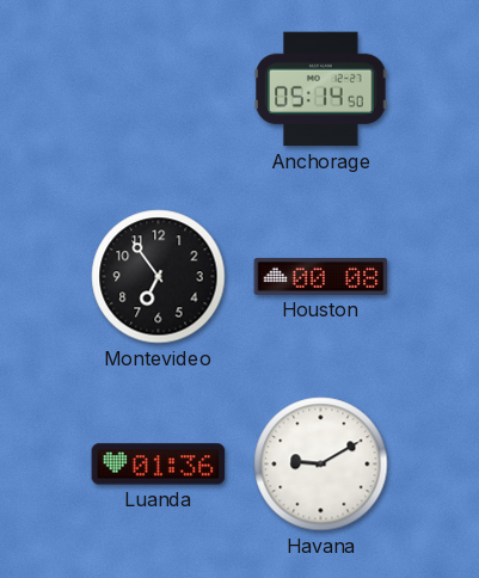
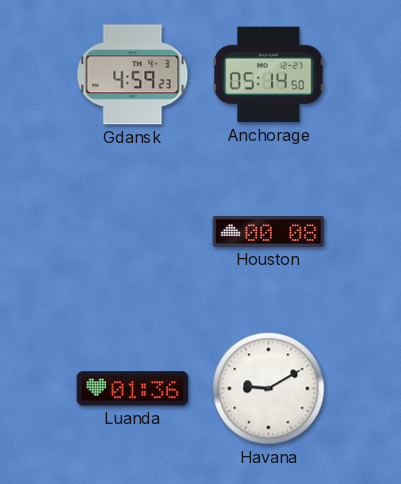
Gdansk: none -> 4:59
Montevideo: 6:54 -> none
